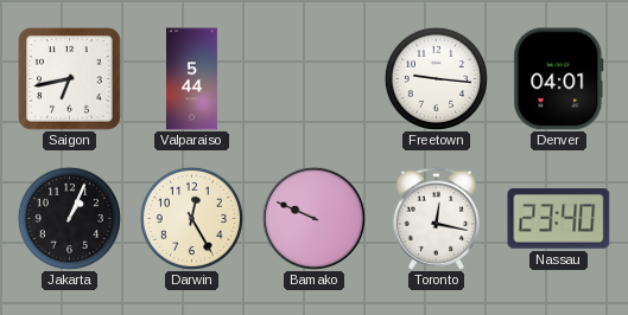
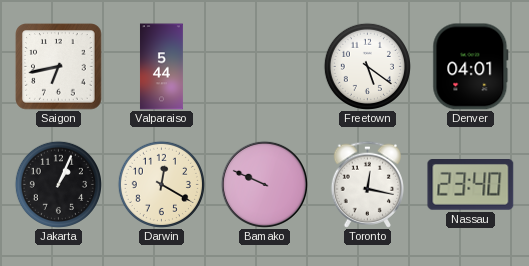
Freetown: 9:16 -> 5:21
Darwin: 12:25 -> 12:20
